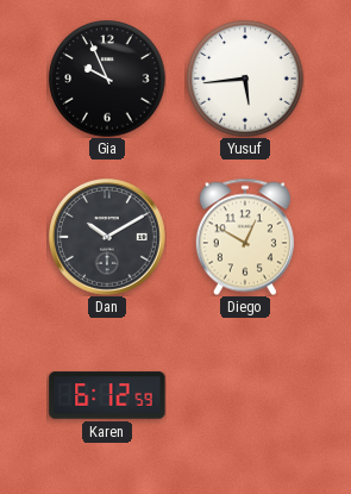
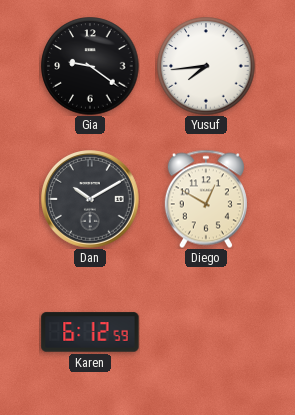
Gia: 9:56 -> 9:21
Yusuf: 5:44 -> 7:44
